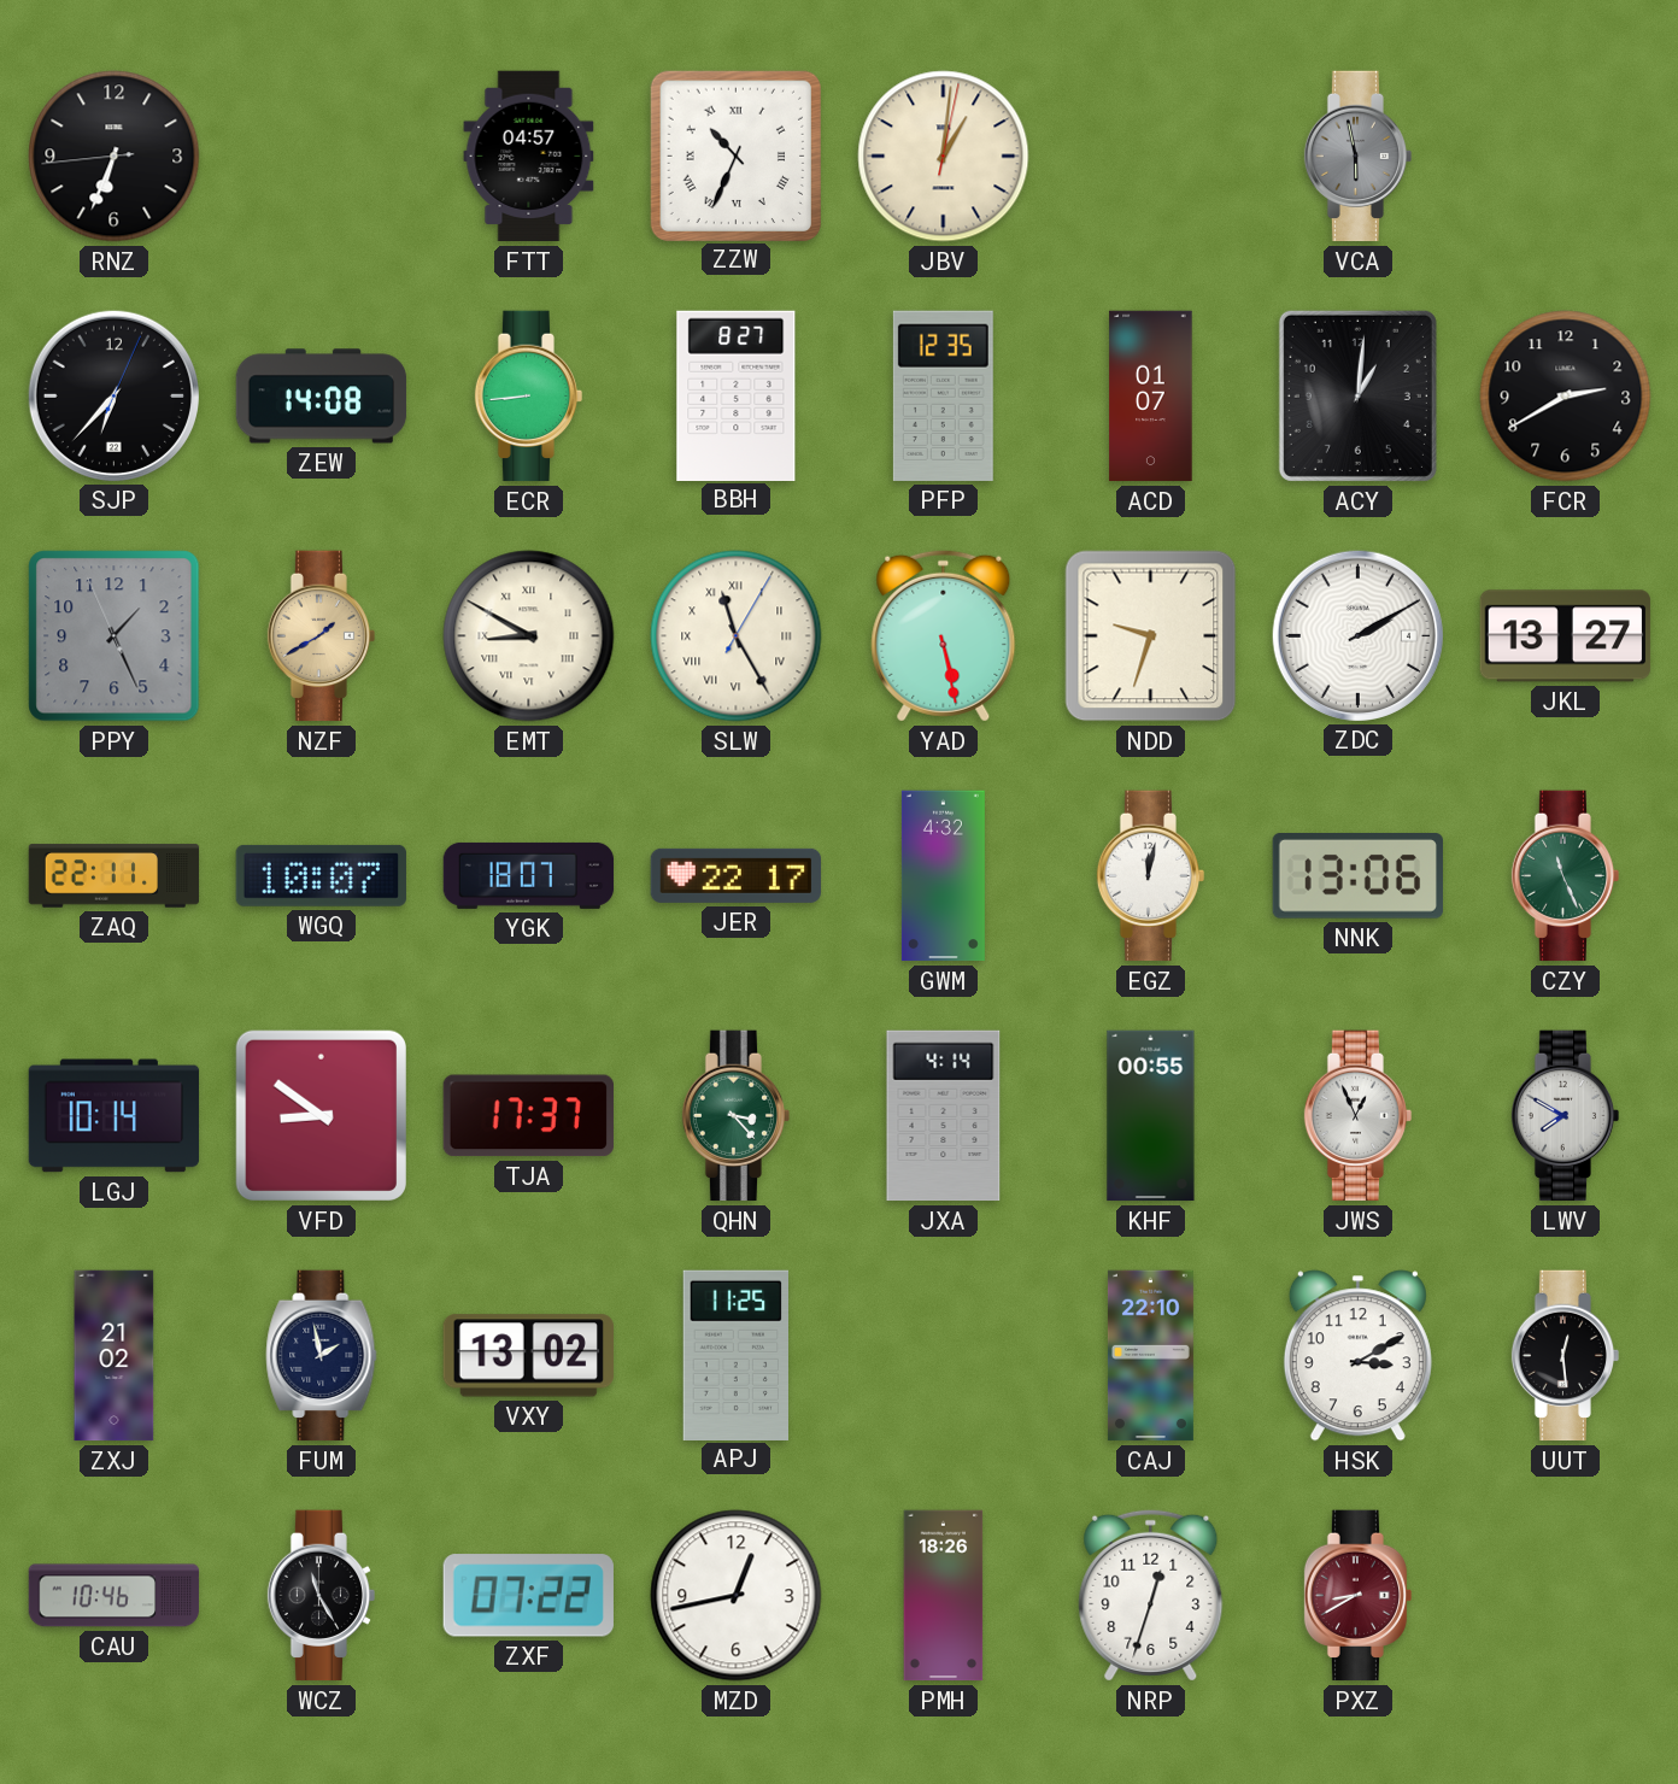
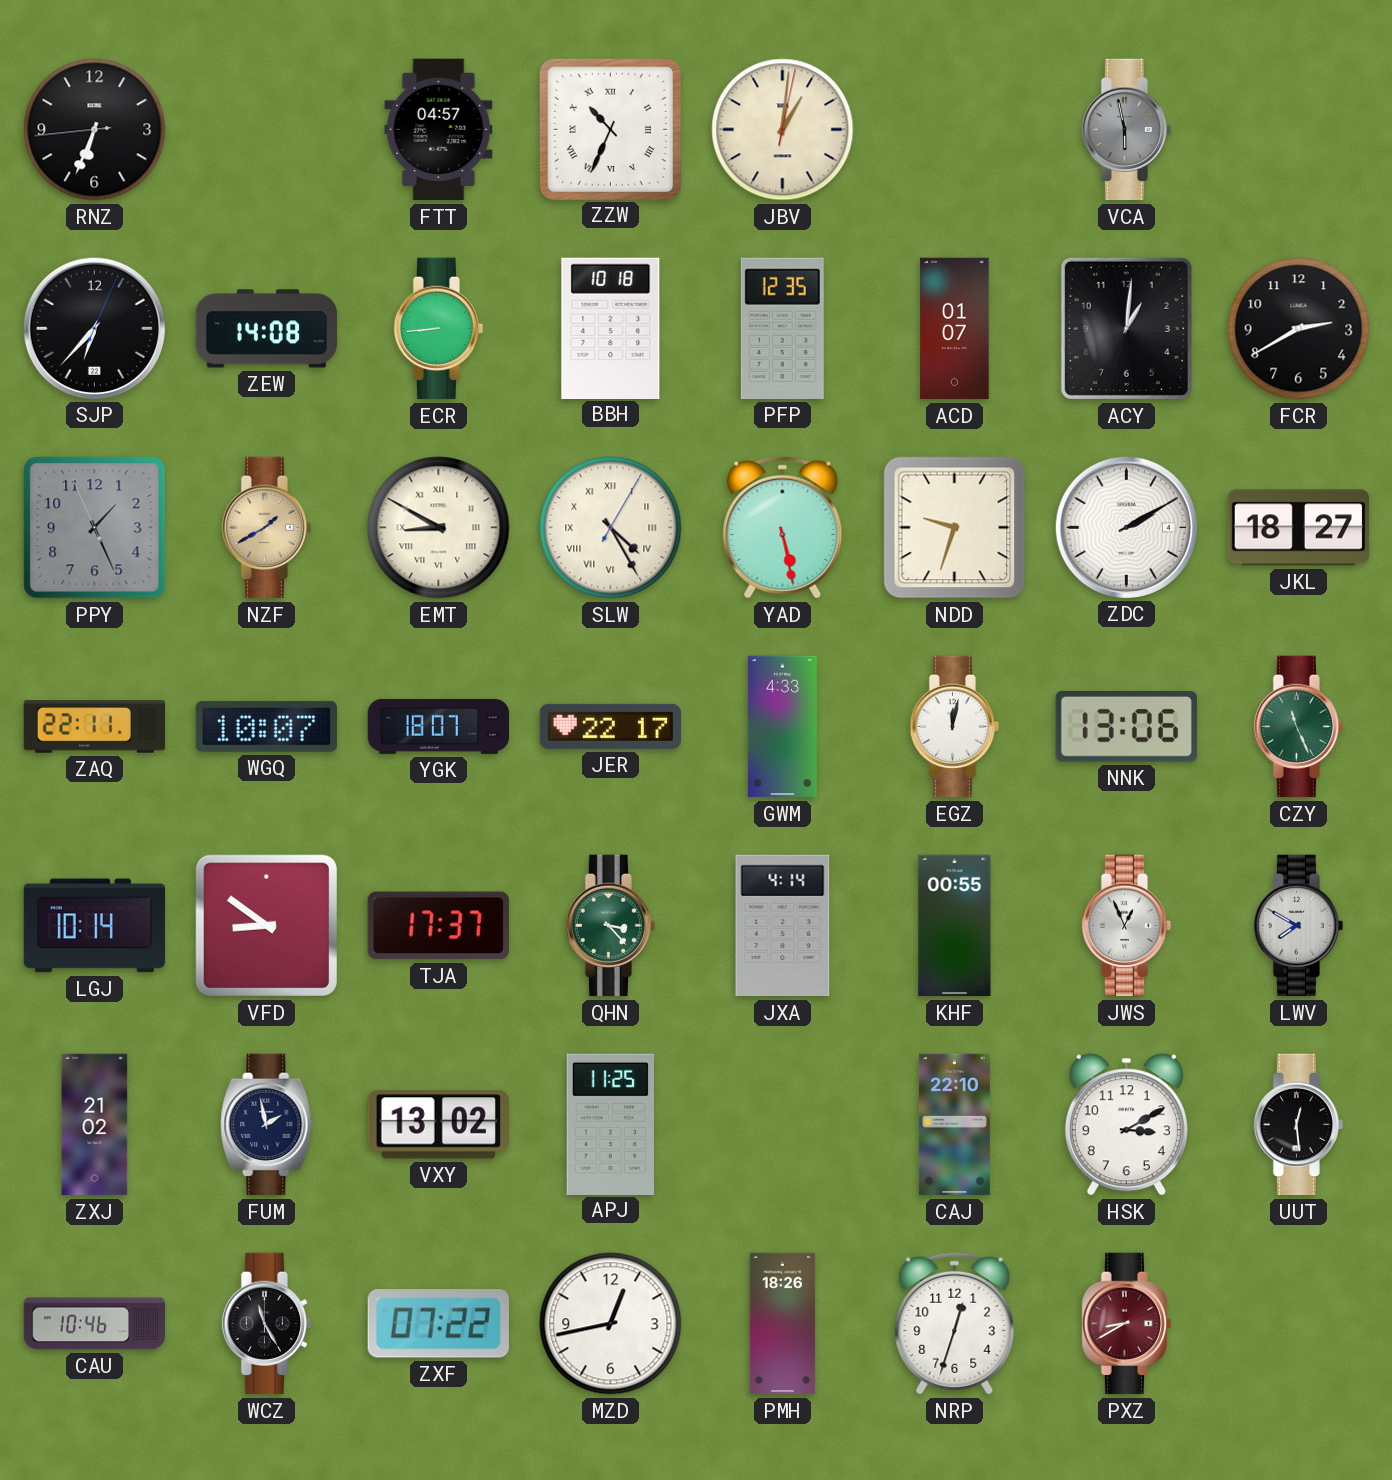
BBH: 8:27 -> 10:18
SLW: 11:25 -> 4:25
JKL: 13:27 -> 18:27
GWM: 4:32 -> 4:33
